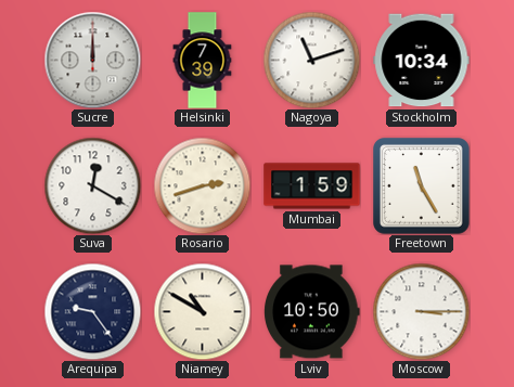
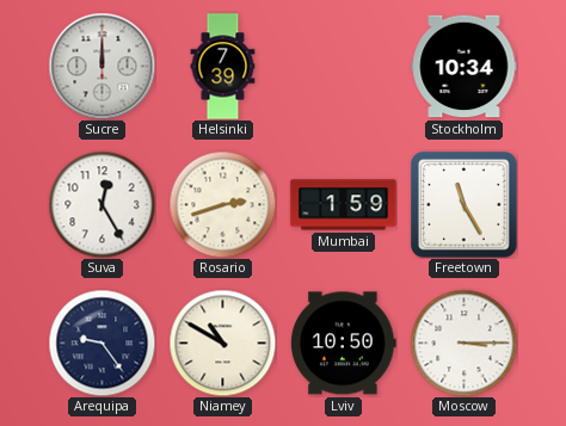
Nagoya: 11:12 -> none
Suva: 12:20 -> 12:25
